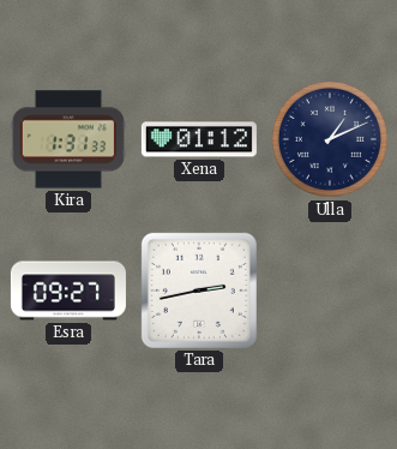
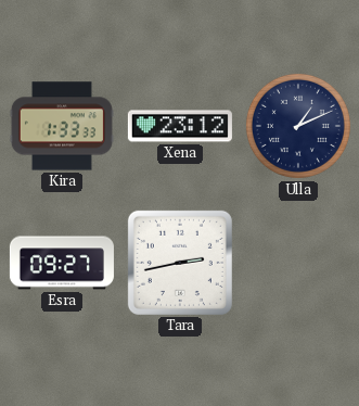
Kira: 1:31 -> 1:33
Xena: 01:12 -> 23:12
